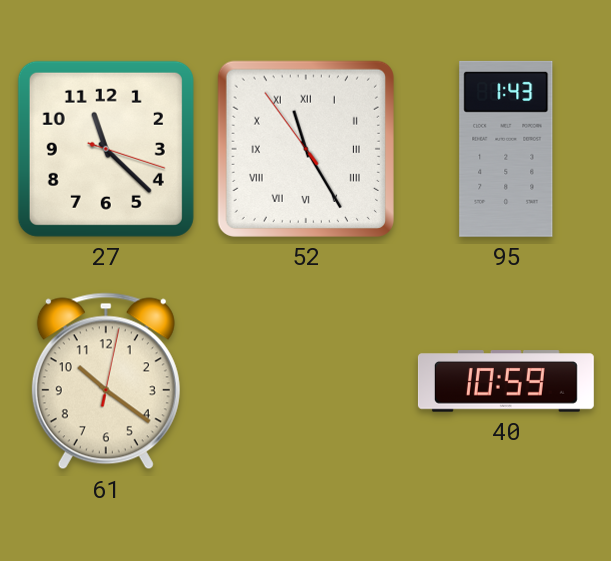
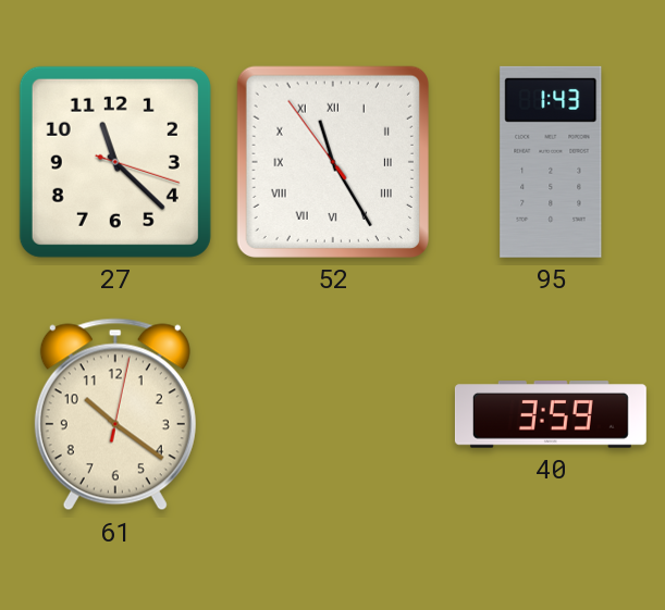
40: 10:59 -> 3:59
